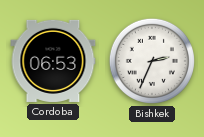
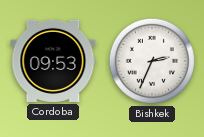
Cordoba: 06:53 -> 09:53
